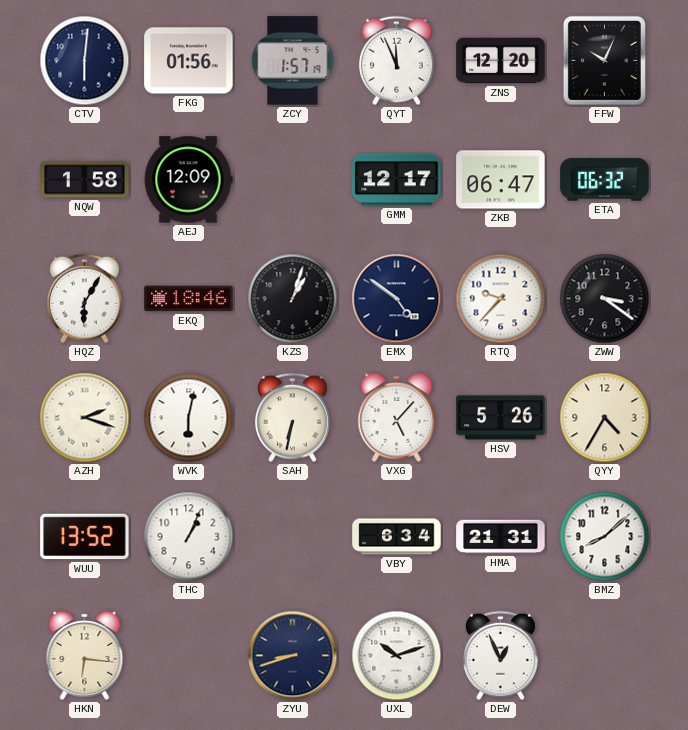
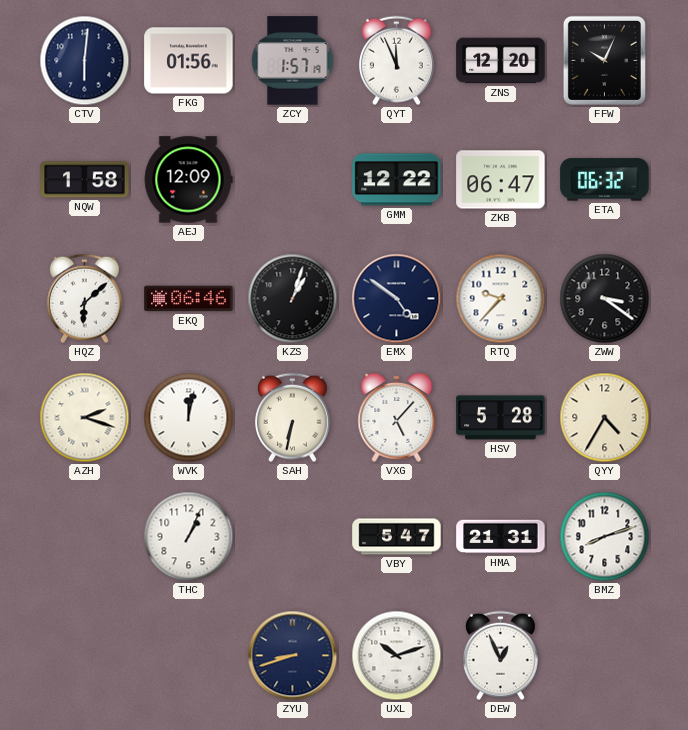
GMM: 12:17 -> 12:22
HQZ: 6:05 -> 6:08
EKQ: 18:46 -> 06:46
WVK: 6:02 -> 12:02
HSV: 5:26 -> 5:28
WUU: 13:52 -> none
VBY: 6:34 -> 5:47
BMZ: 8:08 -> 8:12
HKN: 6:16 -> none
